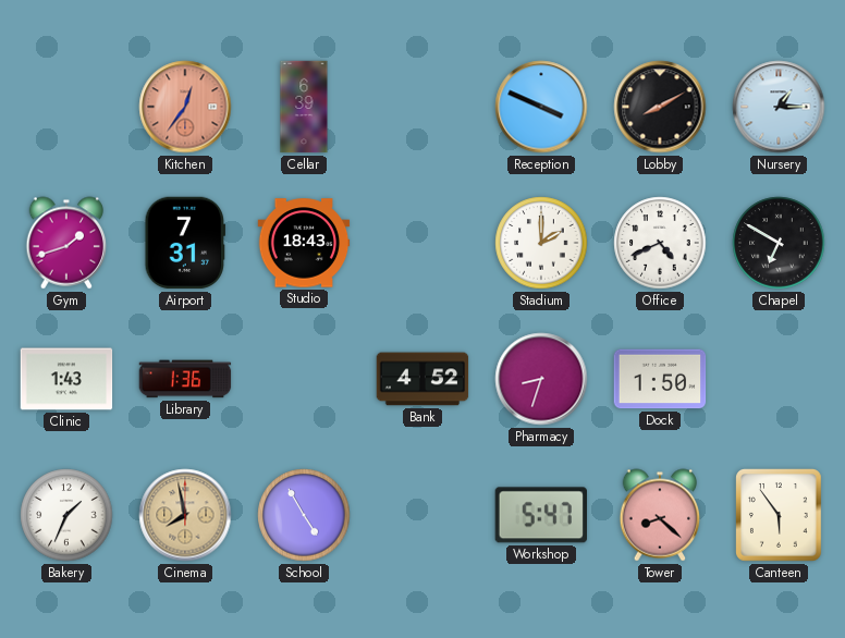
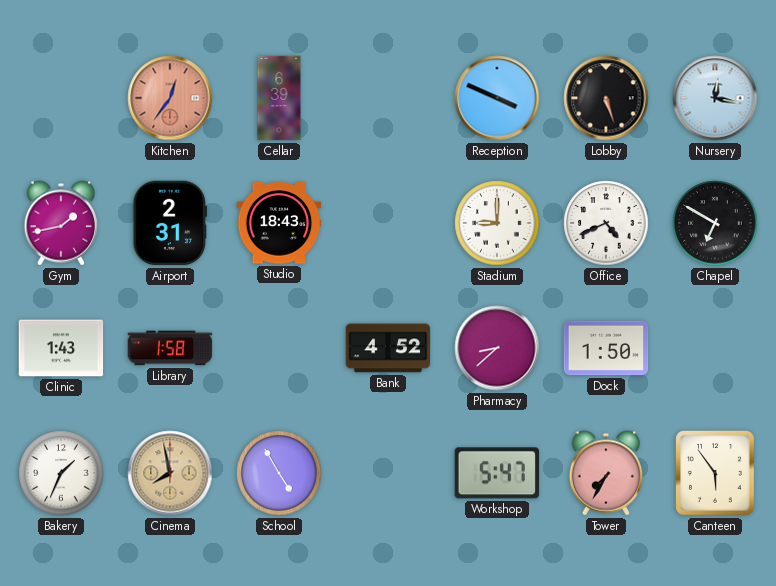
Lobby: 8:10 -> 5:27
Nursery: 1:15 -> 12:17
Gym: 1:42 -> 1:43
Airport: 7:31 -> 2:31
Stadium: 2:00 -> 9:00
Library: 1:36 -> 1:58
Pharmacy: 8:33 -> 8:38
Tower: 8:22 -> 7:35
